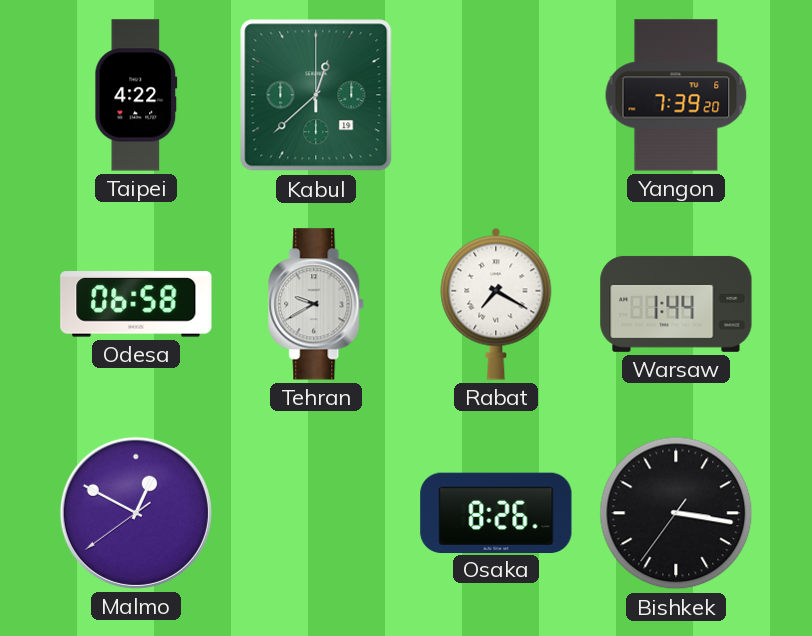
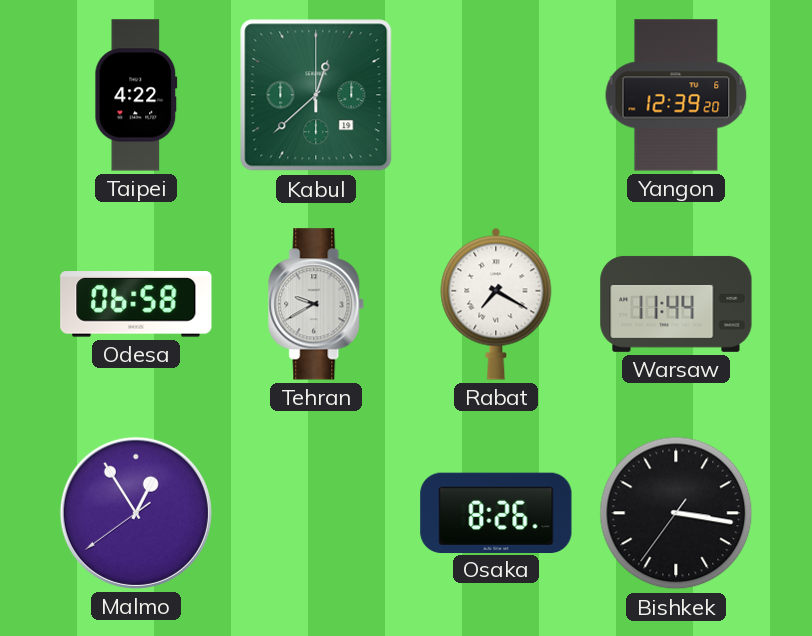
Yangon: 7:39 -> 12:39
Warsaw: 1:44 -> 11:44
Malmo: 12:49 -> 12:54
